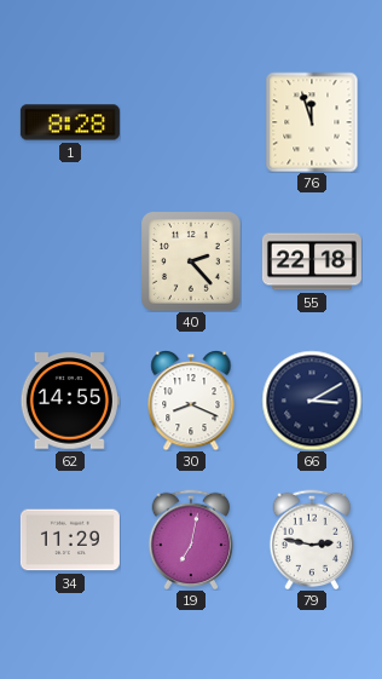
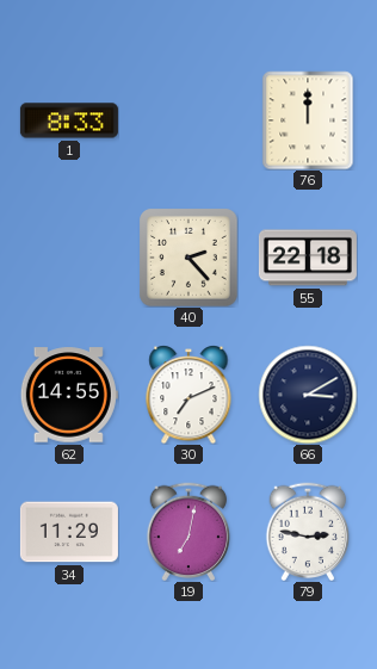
1: 8:28 -> 8:33
76: 11:57 -> 12:00
30: 8:19 -> 7:11
